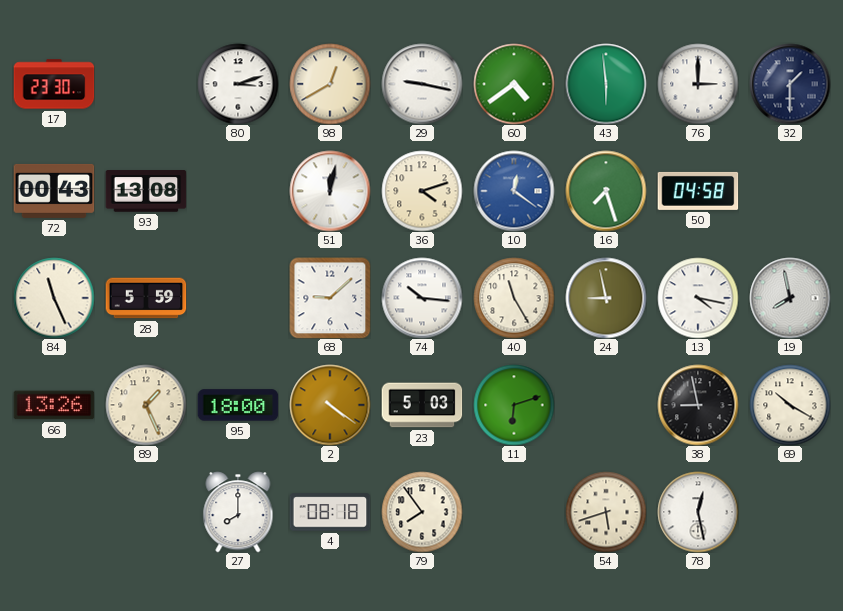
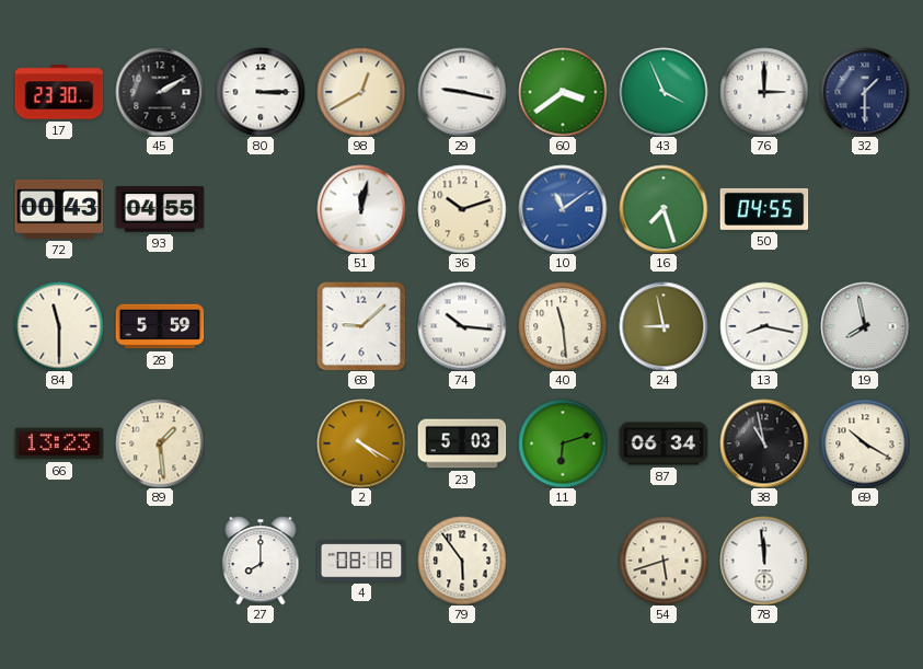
45: none -> 2:10
80: 3:12 -> 3:15
60: 4:39 -> 3:39
43: 5:59 -> 3:56
93: 13:08 -> 04:55
36: 4:12 -> 10:12
10: 12:21 -> 11:09
50: 04:58 -> 04:55
84: 11:26 -> 11:30
40: 11:25 -> 11:29
13: 4:17 -> 8:17
66: 13:26 -> 13:23
89: 1:26 -> 1:29
95: 18:00 -> none
2: 4:21 -> 4:20
87: none -> 06:34
38: 8:58 -> 10:58
79: 7:54 -> 5:54
78: 12:28 -> 11:59
